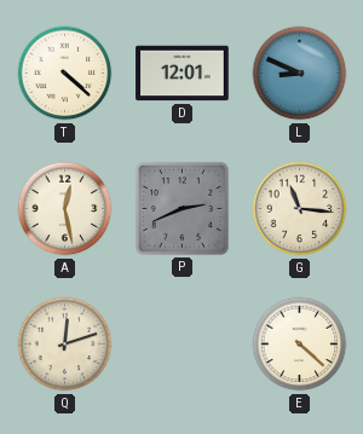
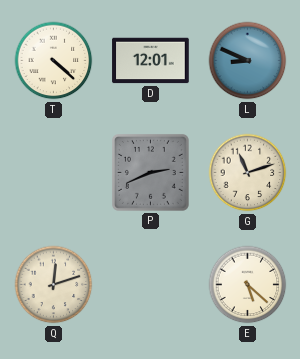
A: 12:28 -> none
G: 11:16 -> 11:12
E: 4:22 -> 5:22
